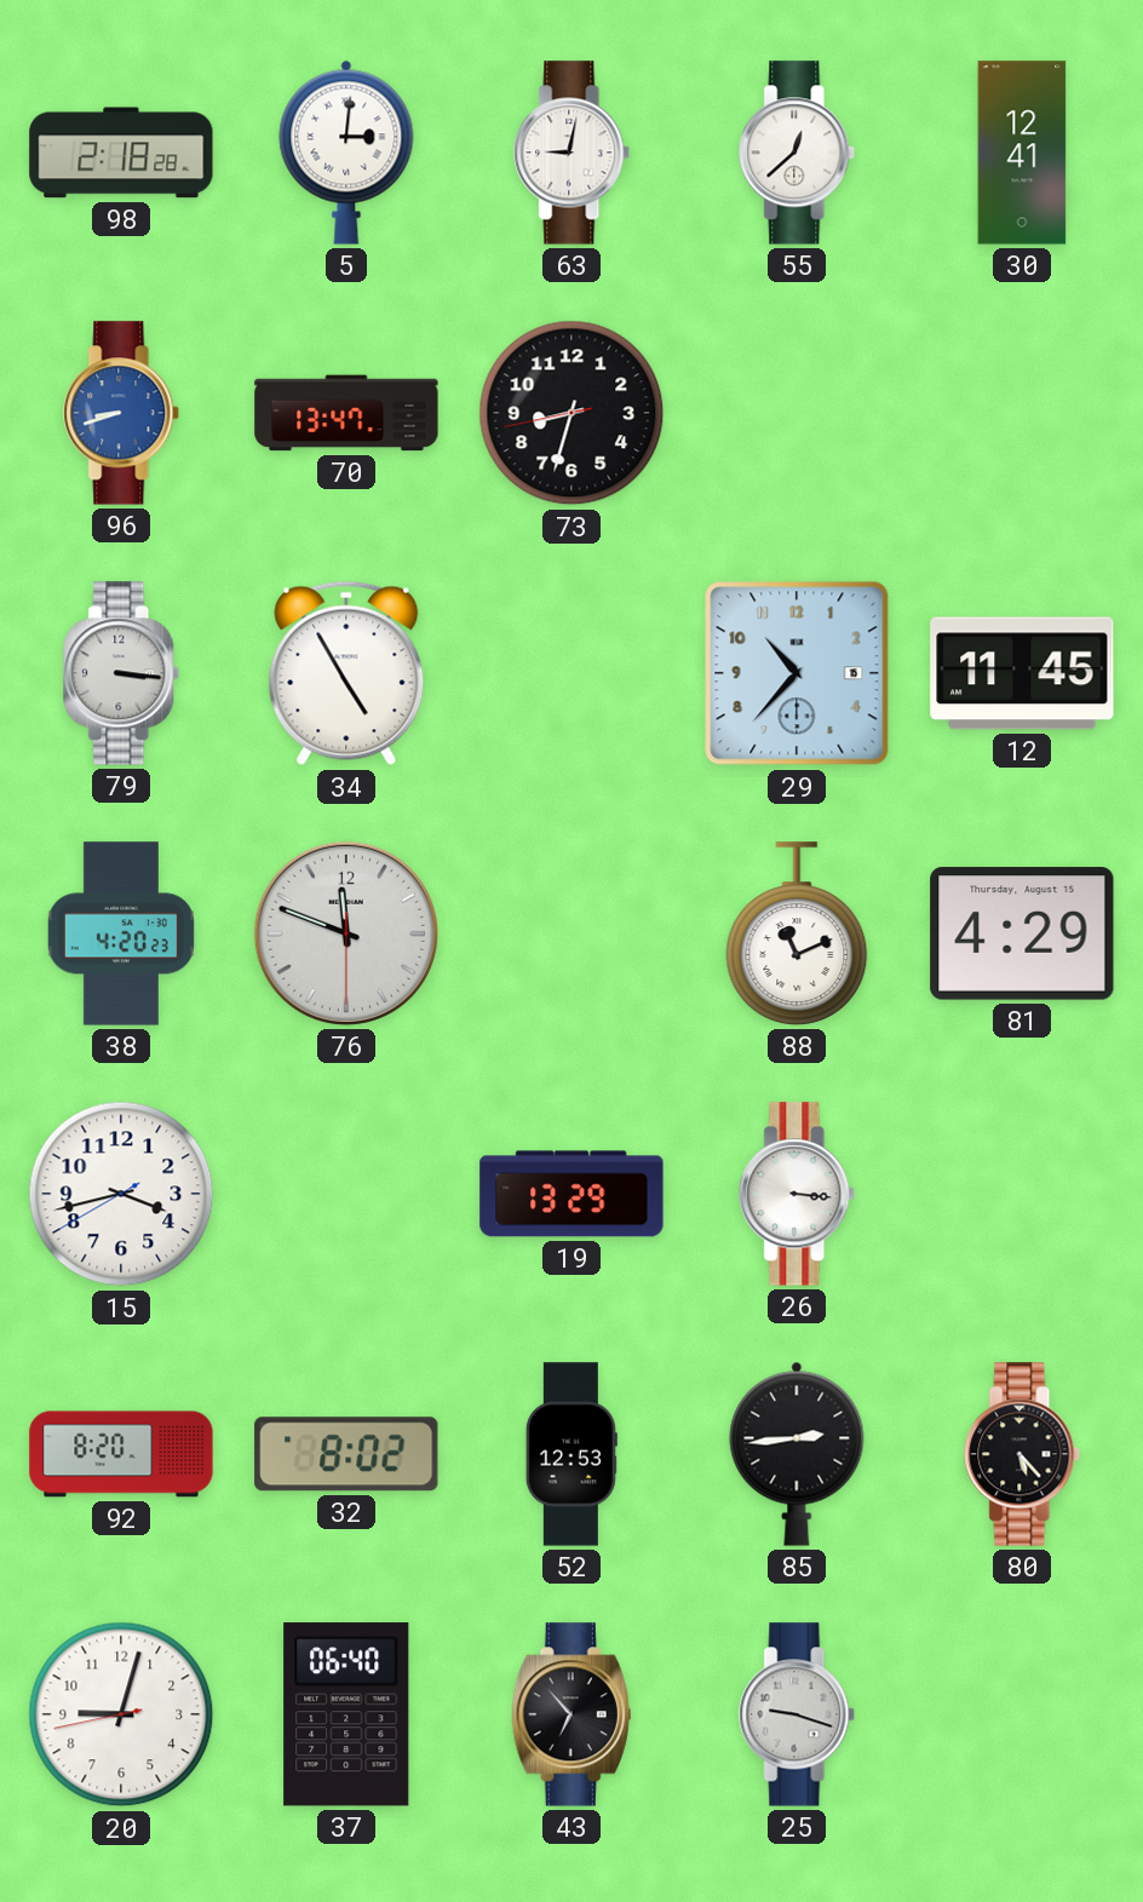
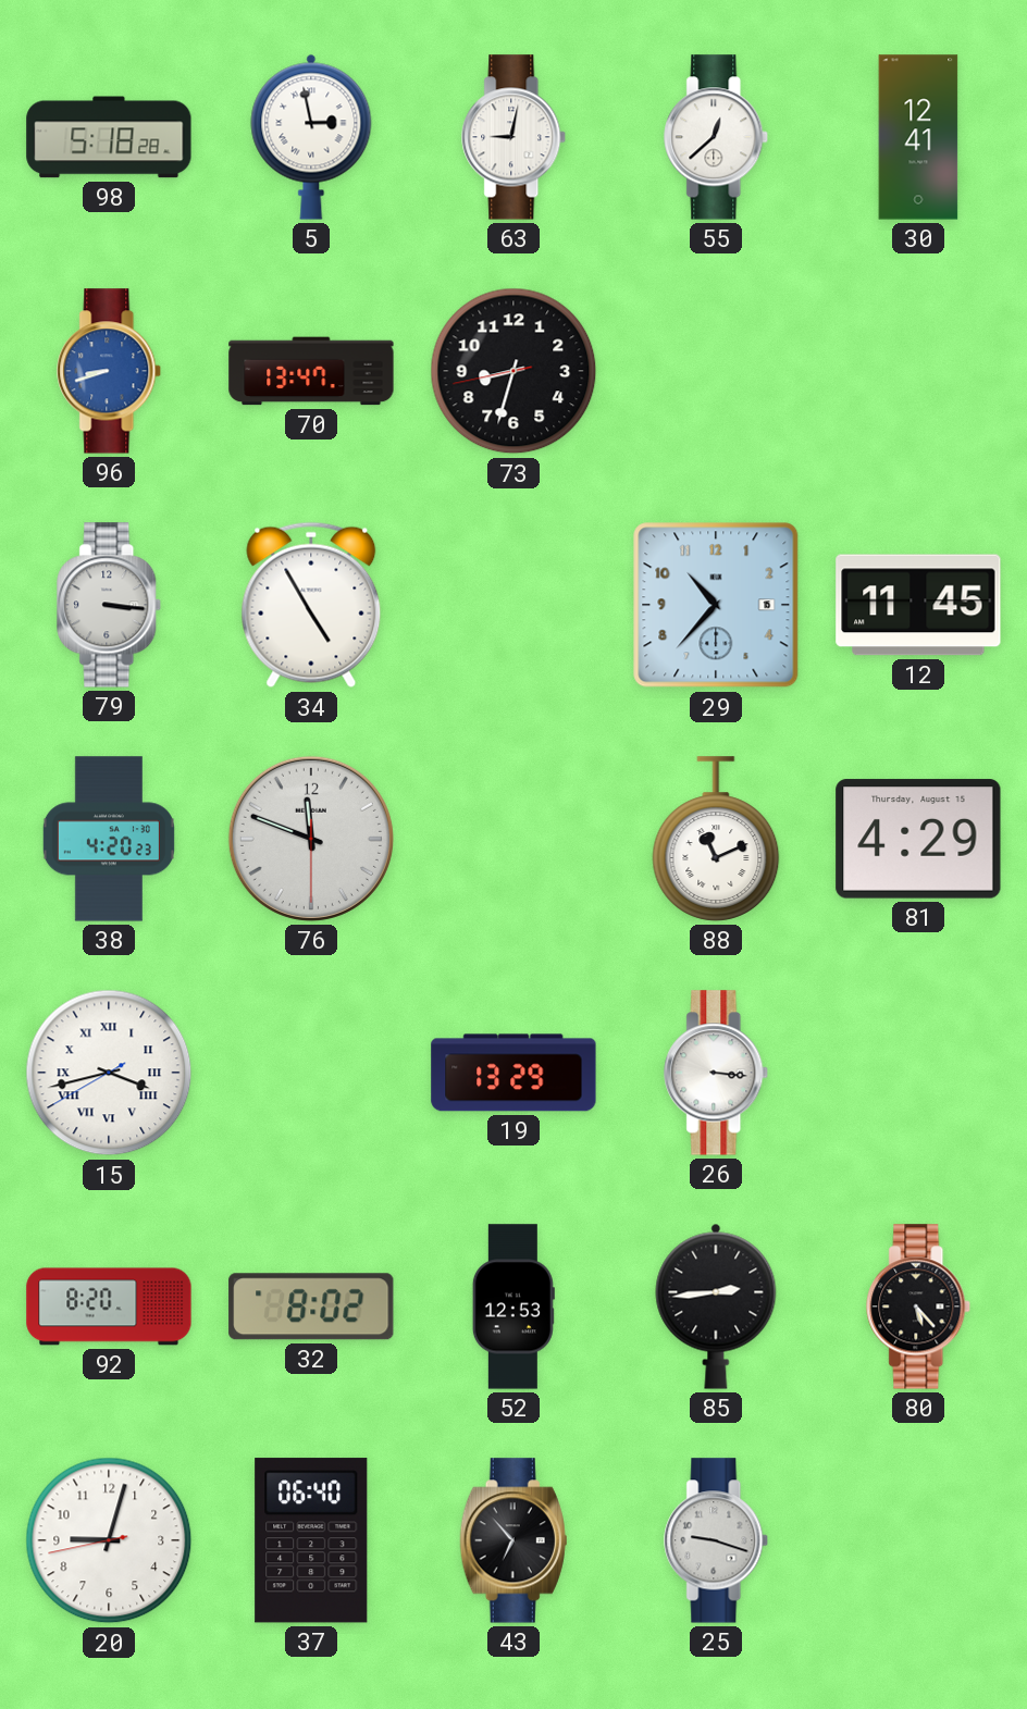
98: 2:18 -> 5:18
5: 3:01 -> 2:58
15 numerals: Arabic -> Roman
